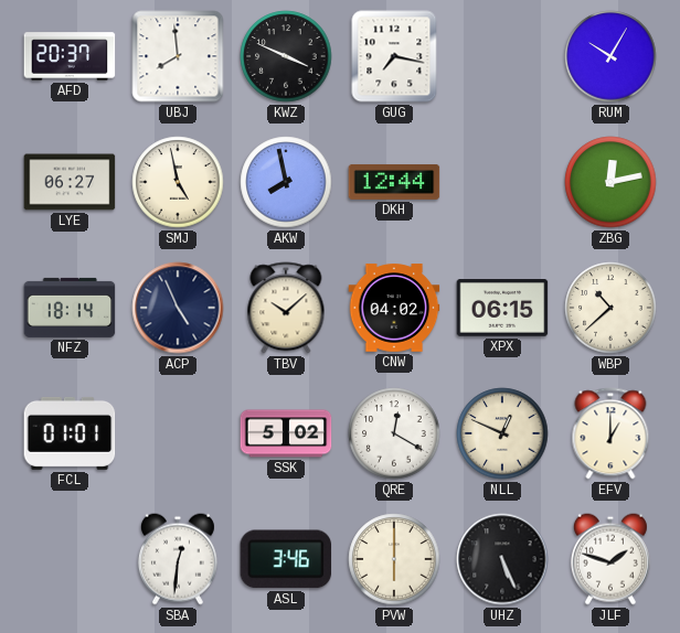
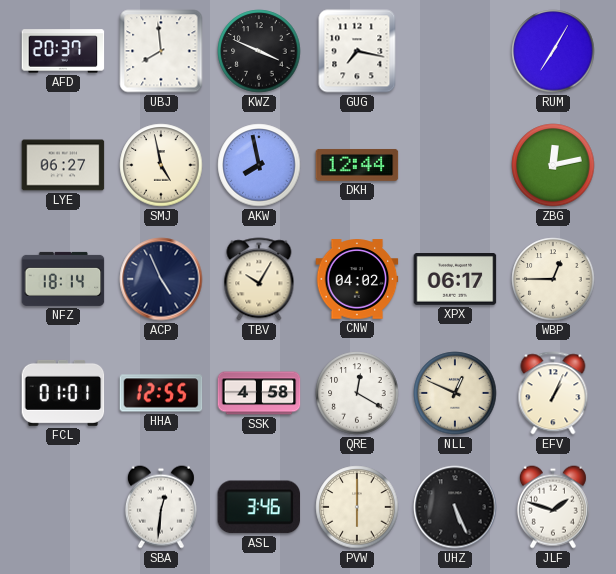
RUM: 10:05 -> 7:05
TBV: 10:08 -> 10:05
XPX: 06:15 -> 06:17
WBP: 10:38 -> 12:45
HHA: none -> 12:55
SSK: 5:02 -> 4:58
EFV: 1:00 -> 1:04
